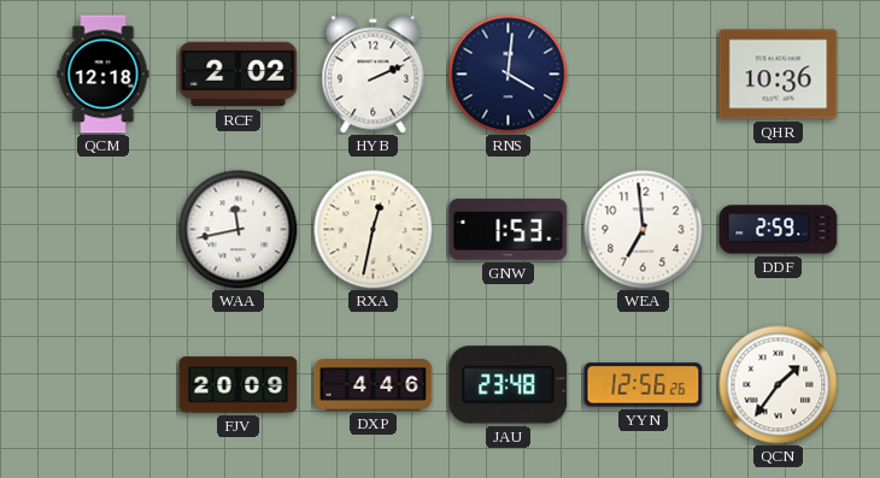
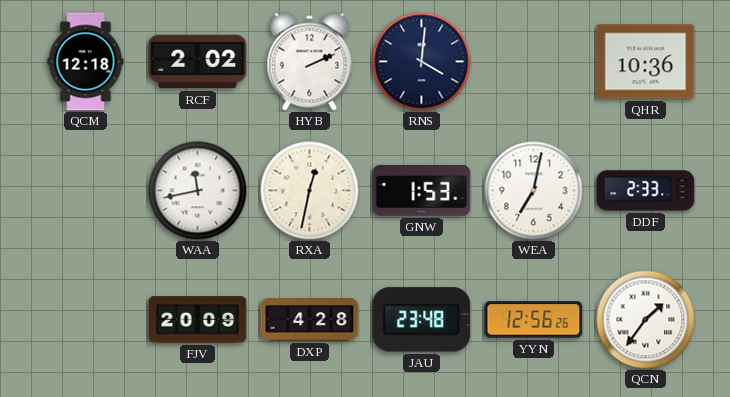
WEA: 6:59 -> 7:02
DDF: 2:59 -> 2:33
DXP: 4:46 -> 4:28
